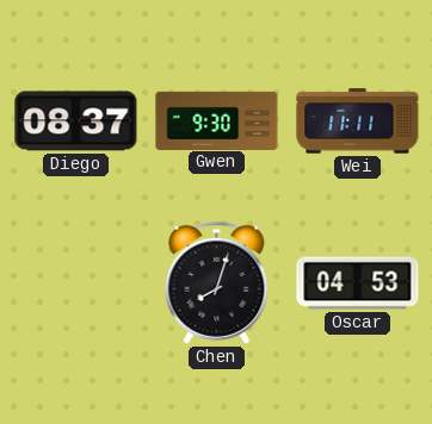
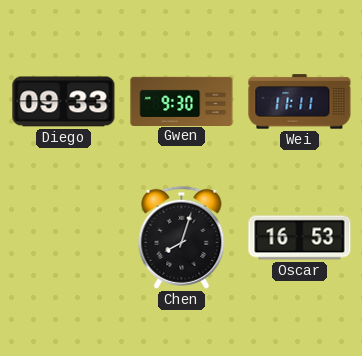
Diego: 08:37 -> 09:33
Oscar: 04:53 -> 16:53
